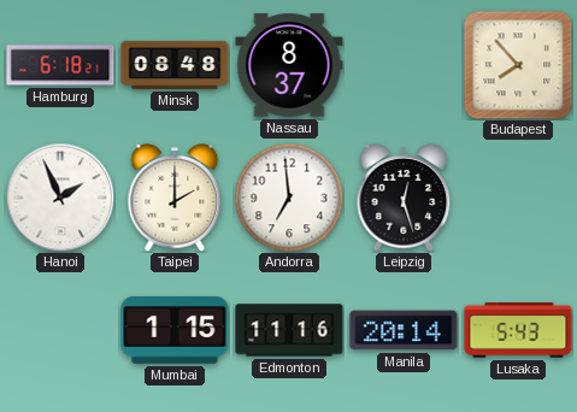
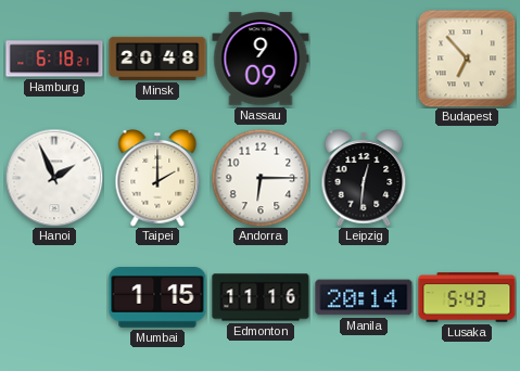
Minsk: 08:48 -> 20:48
Nassau: 8:37 -> 9:09
Budapest: 7:53 -> 6:53
Andorra: 6:59 -> 6:15
Leipzig: 12:27 -> 12:31
